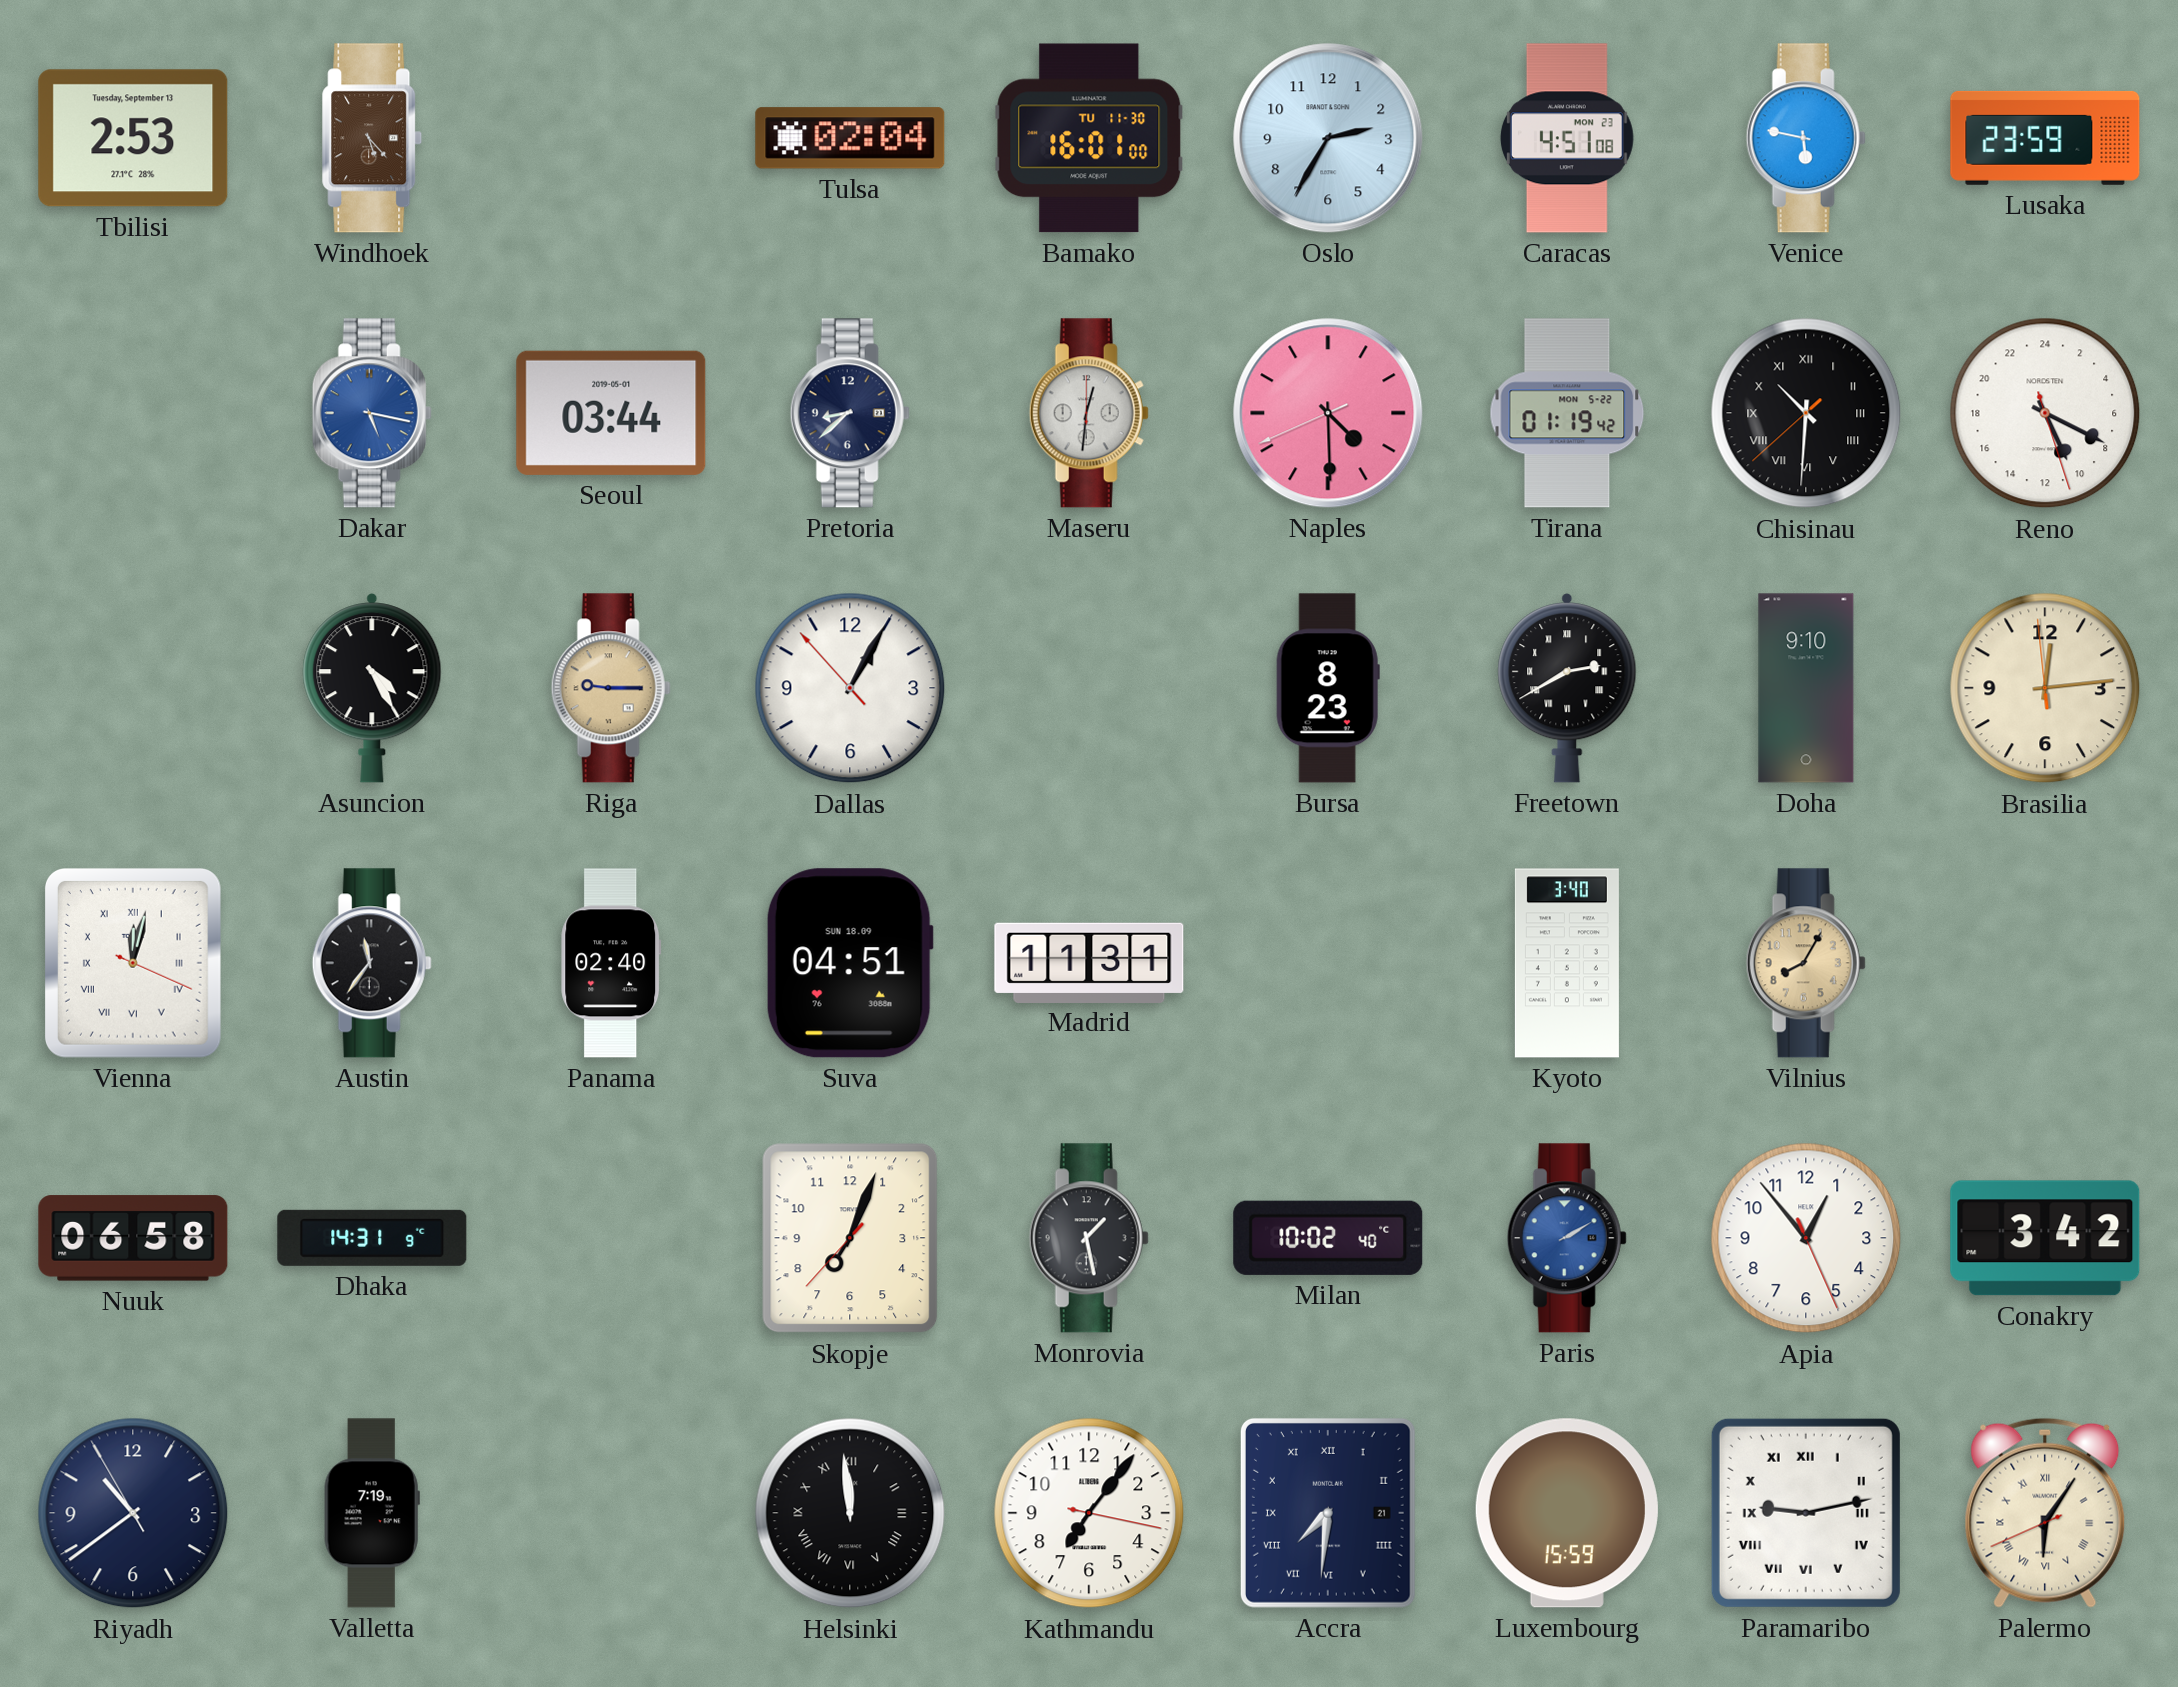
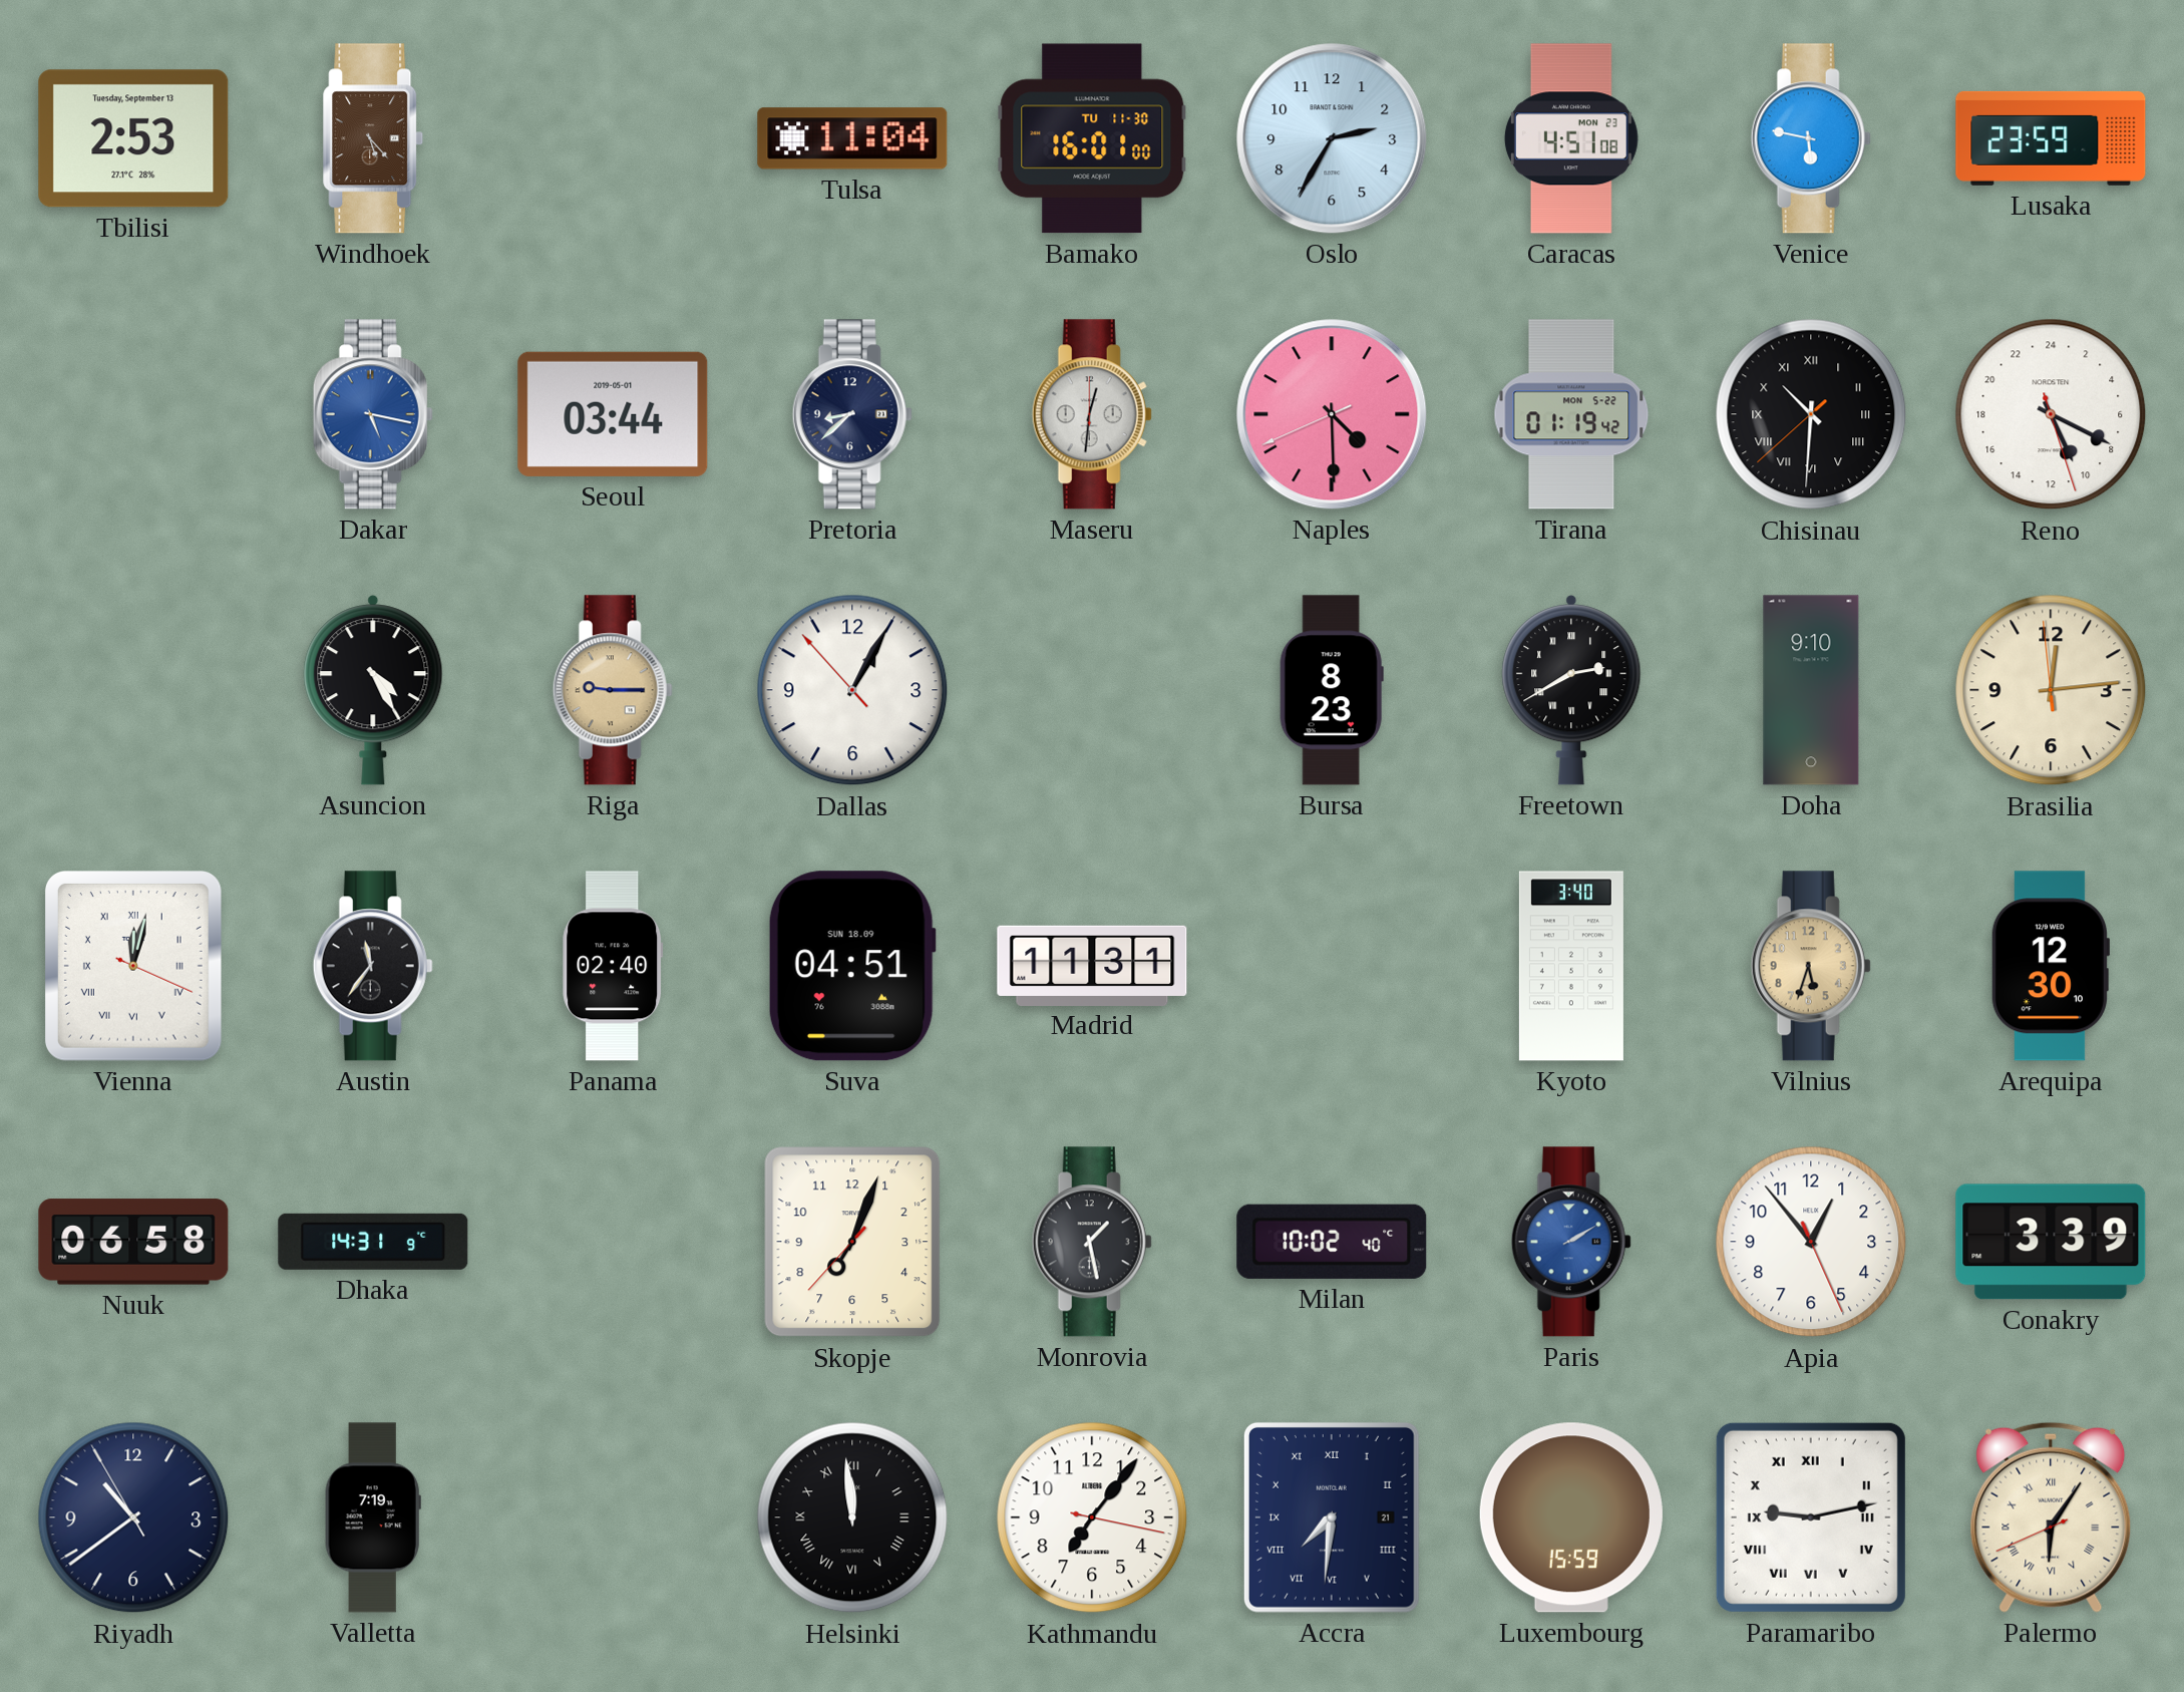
Tulsa: 02:04 -> 11:04
Vilnius: 8:05 -> 5:33
Arequipa: none -> 12:30
Conakry: 3:42 -> 3:39
